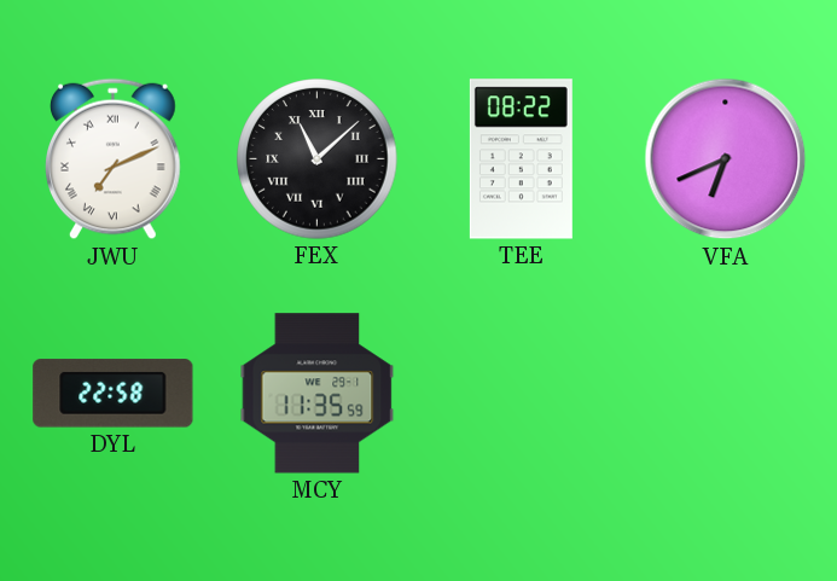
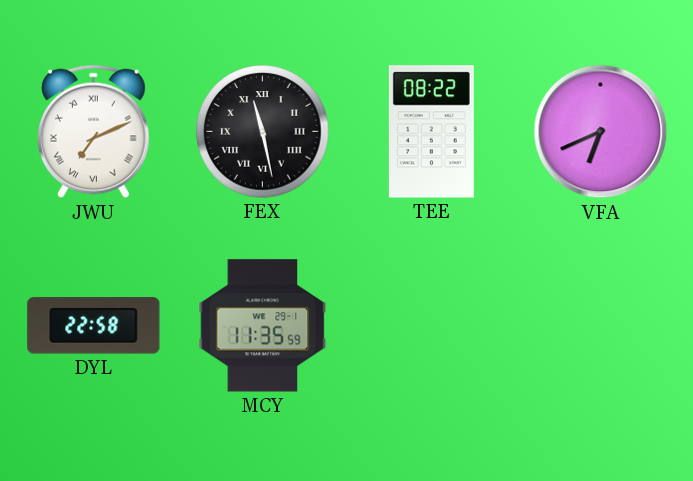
FEX: 11:08 -> 11:28
